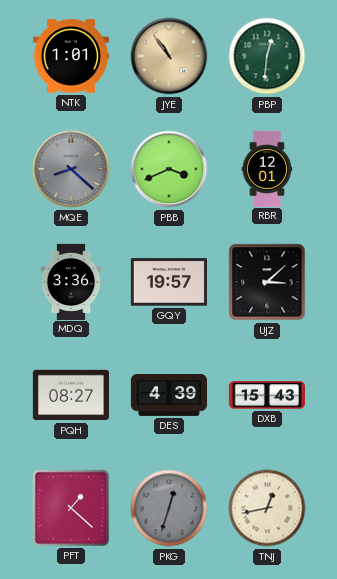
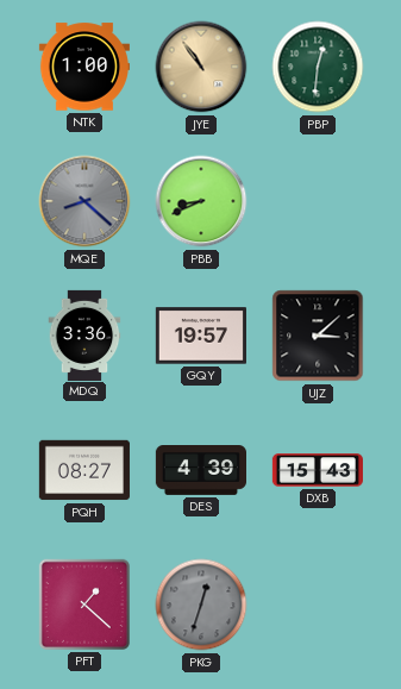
NTK: 1:01 -> 1:00
PBB: 3:41 -> 8:41
RBR: 12:01 -> none
TNJ: 12:43 -> none
